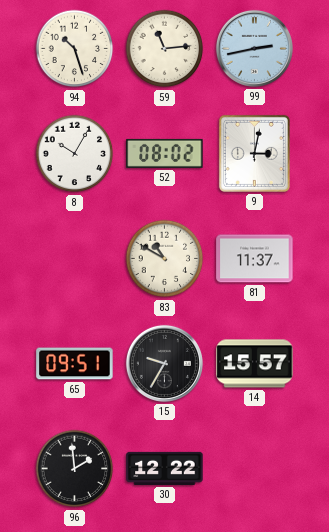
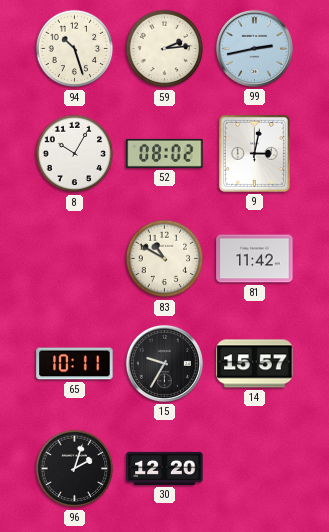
59: 11:14 -> 2:14
81: 11:37 -> 11:42
65: 09:51 -> 10:11
96: 1:59 -> 2:03
30: 12:22 -> 12:20
